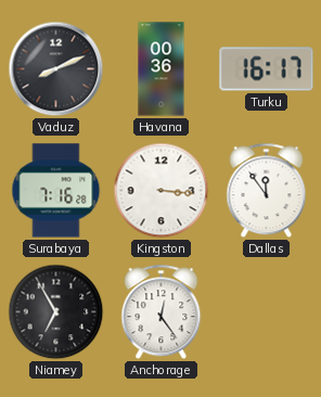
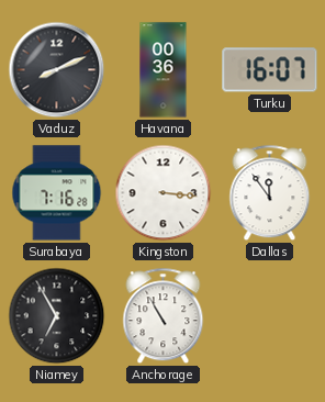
Turku: 16:17 -> 16:07
Anchorage: 12:24 -> 10:55
